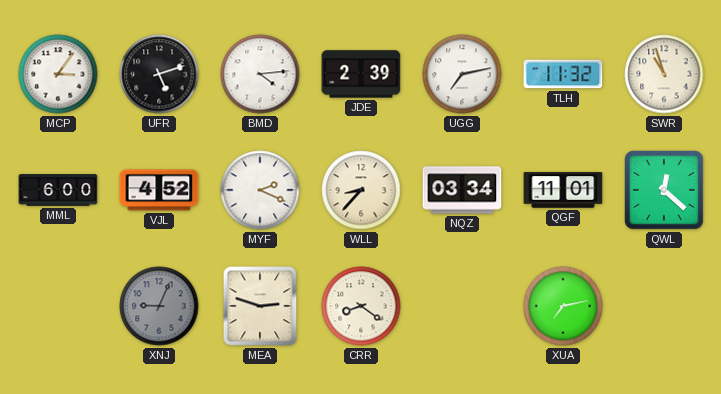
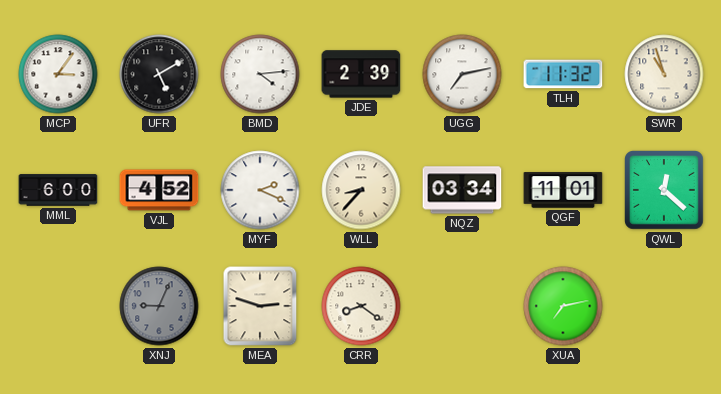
UFR: 5:12 -> 5:10
